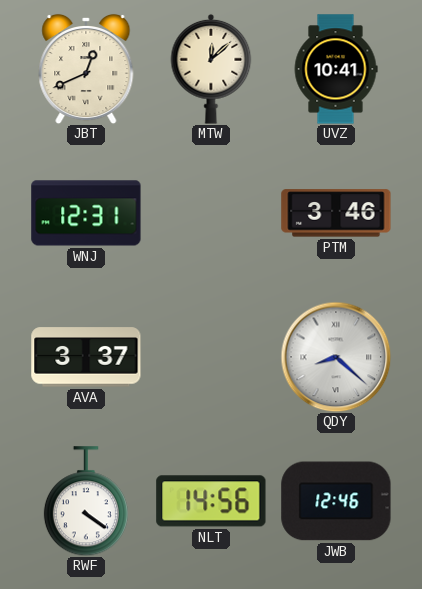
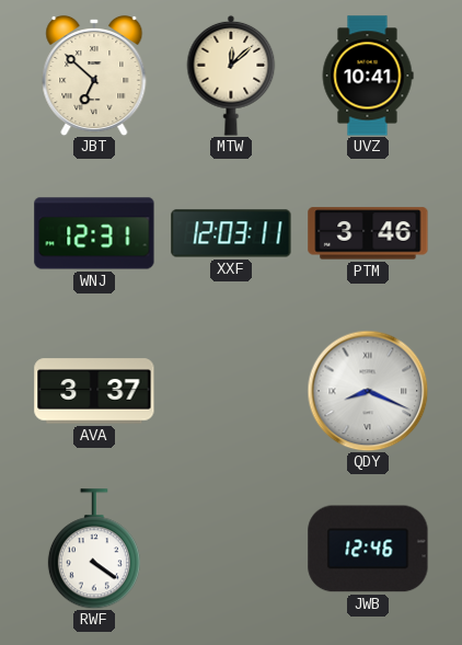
JBT: 12:41 -> 6:52
XXF: none -> 12:03
QDY: 8:22 -> 8:19
NLT: 14:56 -> none
